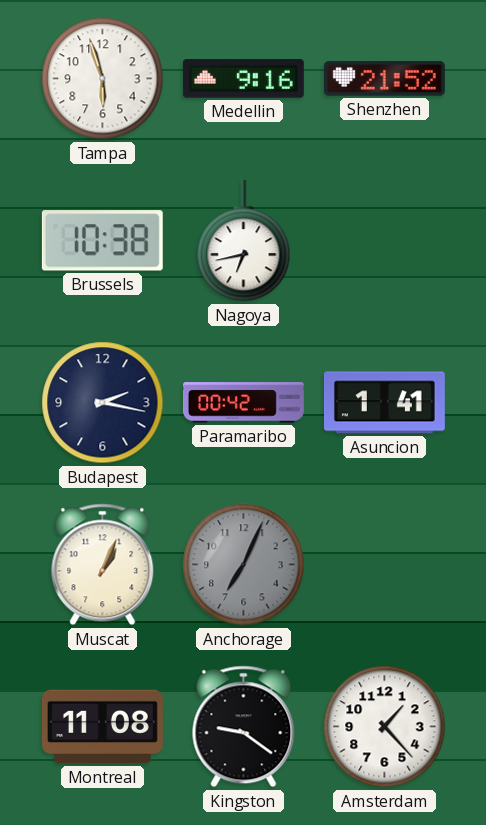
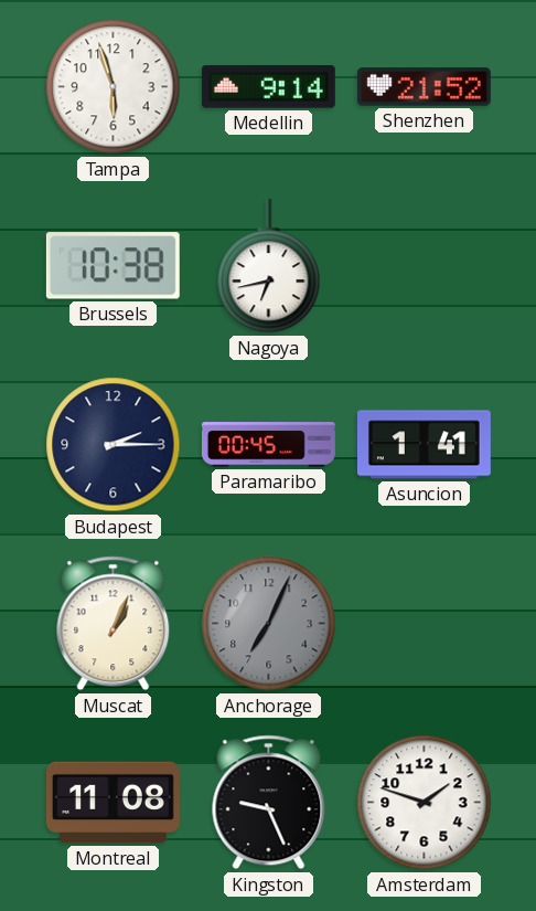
Medellin: 9:16 -> 9:14
Budapest: 2:17 -> 2:15
Paramaribo: 00:42 -> 00:45
Kingston: 9:21 -> 9:26
Amsterdam: 1:23 -> 1:48
